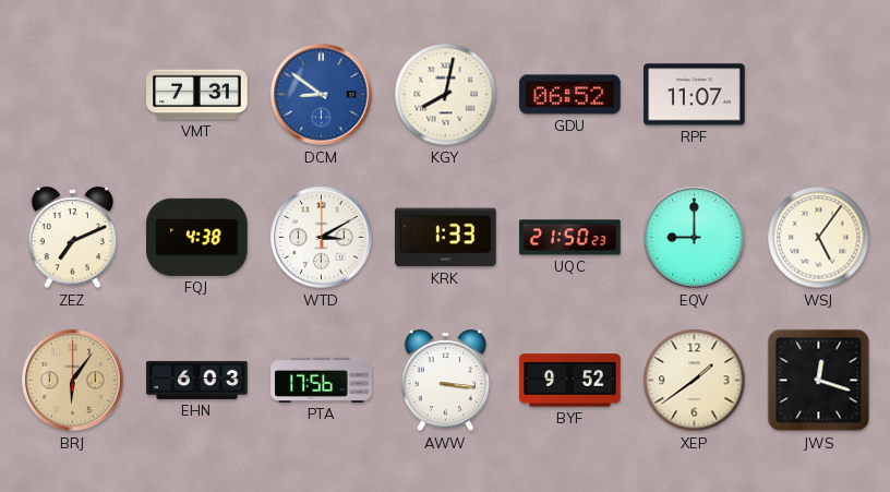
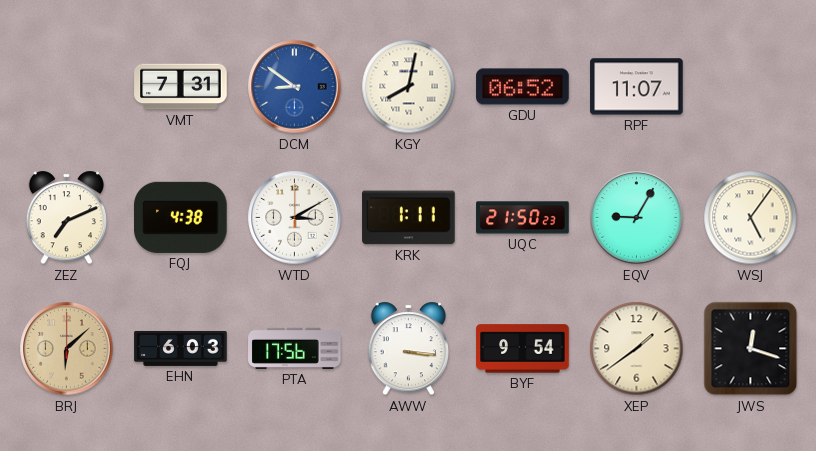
KRK: 1:33 -> 1:11
EQV: 9:00 -> 9:05
BRJ: 6:06 -> 6:08
BYF: 9:52 -> 9:54
